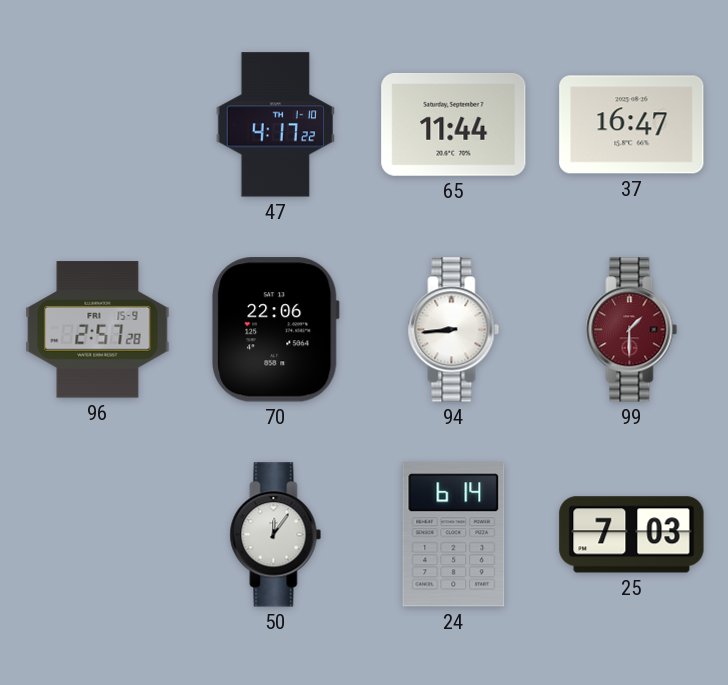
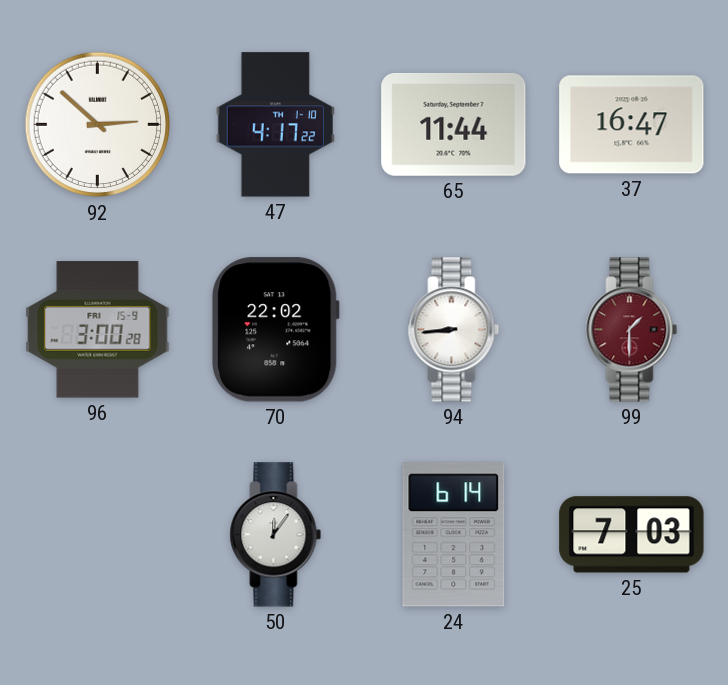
92: none -> 2:52
96: 2:57 -> 3:00
70: 22:06 -> 22:02
